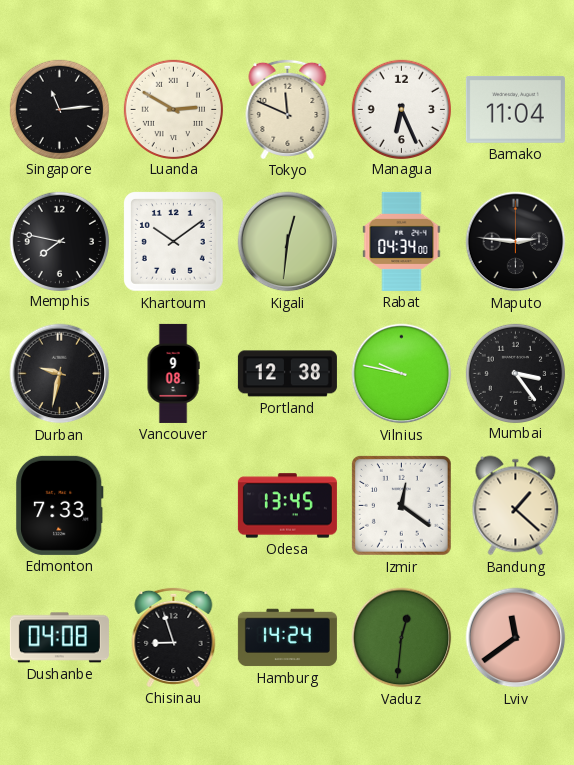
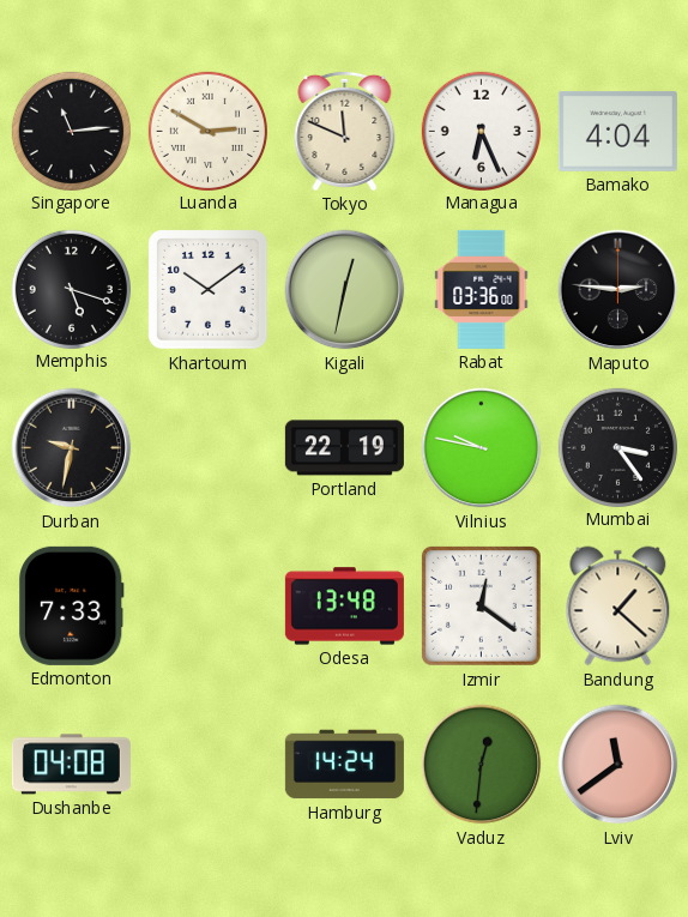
Bamako: 11:04 -> 4:04
Memphis: 7:47 -> 5:18
Kigali: 12:31 -> 12:32
Rabat: 04:34 -> 03:36
Vancouver: 9:08 -> none
Portland: 12:38 -> 22:19
Odesa: 13:45 -> 13:48
Chisinau: 8:57 -> none
